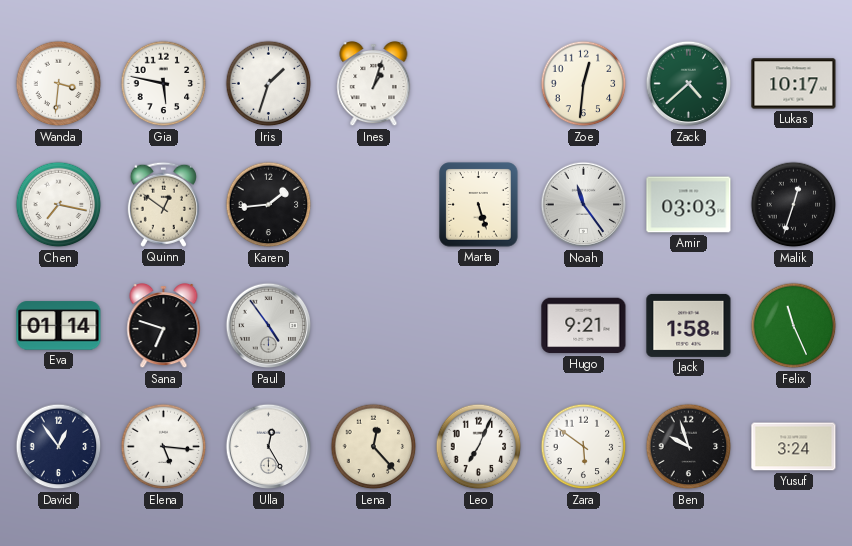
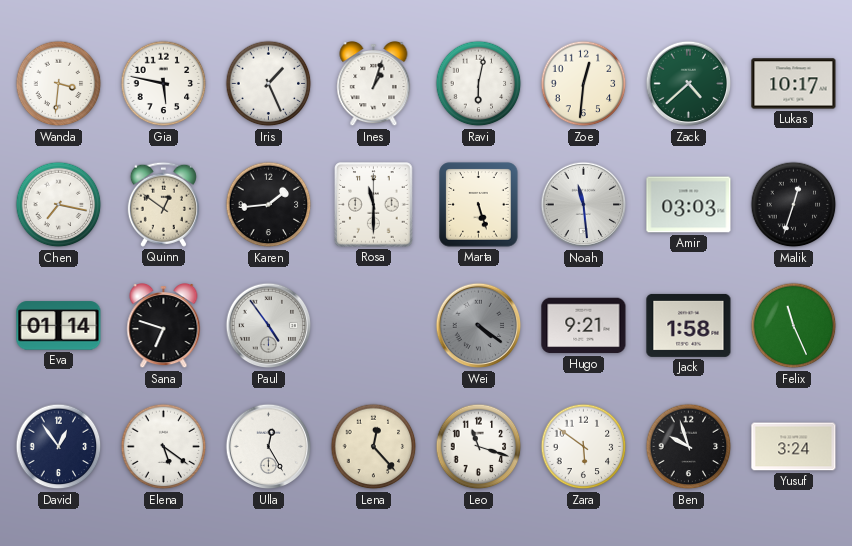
Iris: 1:33 -> 1:26
Ravi: none -> 6:02
Rosa: none -> 11:30
Noah: 11:24 -> 11:29
Wei: none -> 4:21
Elena: 5:16 -> 5:21
Leo: 7:04 -> 11:18
